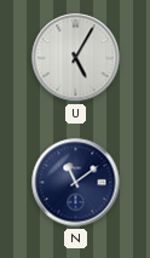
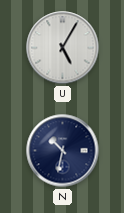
N: 11:09 -> 10:32
